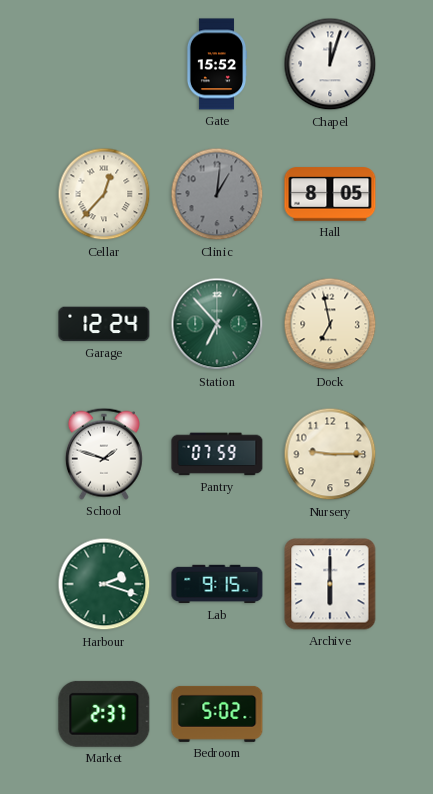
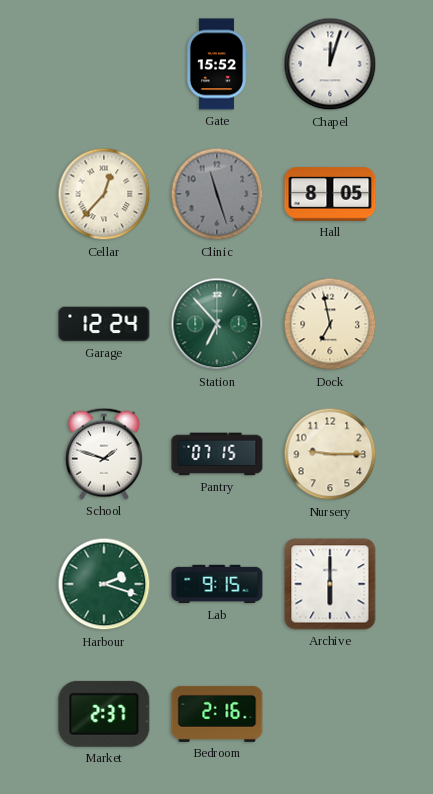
Clinic: 1:01 -> 11:27
Pantry: 07:59 -> 07:15
Bedroom: 5:02 -> 2:16
